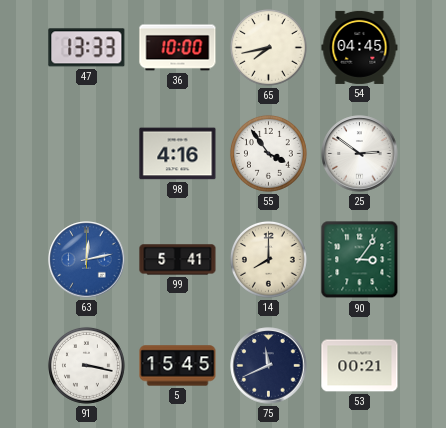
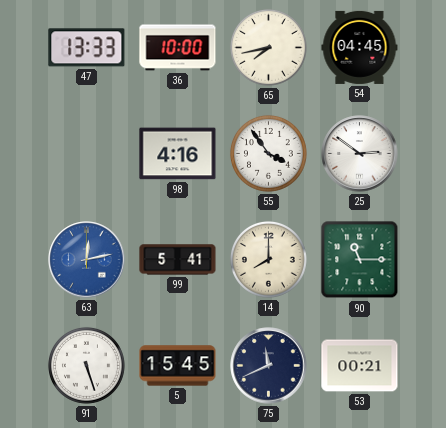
90: 3:06 -> 11:15
91: 3:17 -> 5:27
